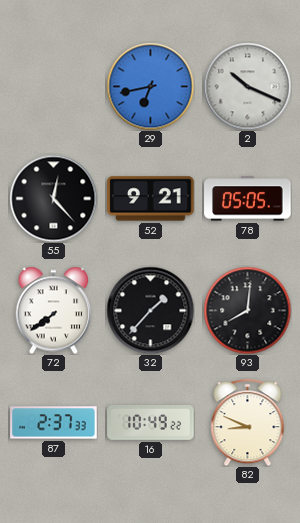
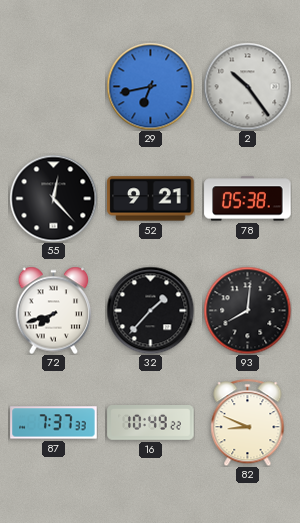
2: 10:19 -> 10:24
78: 05:05 -> 05:38
72: 7:39 -> 7:42
87: 2:37 -> 7:37
